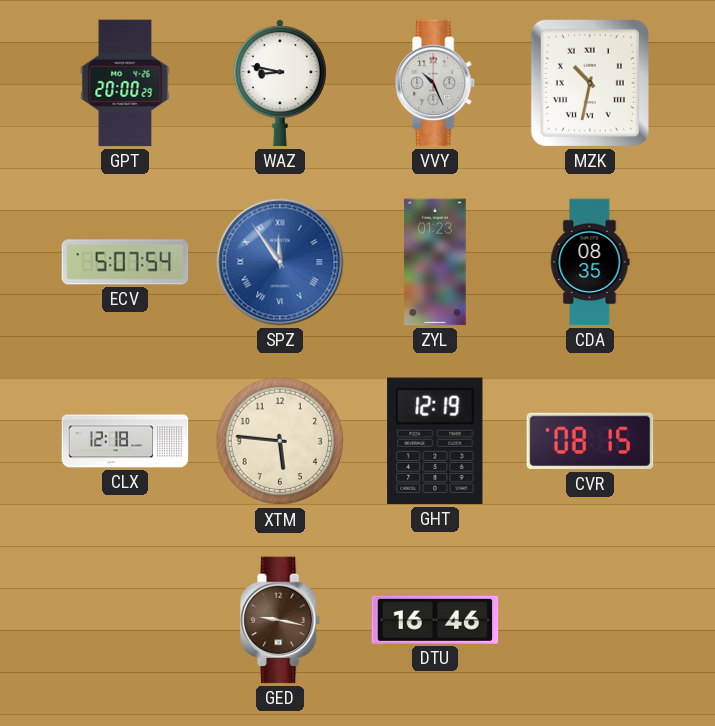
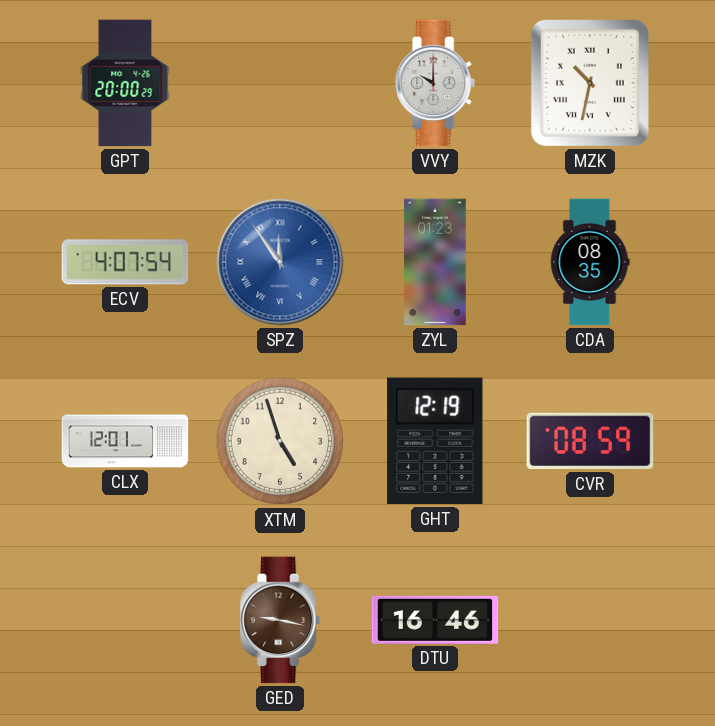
WAZ: 8:47 -> none
VVY: 10:26 -> 10:00
ECV: 5:07 -> 4:07
CLX: 12:18 -> 12:01
XTM: 5:46 -> 4:57
CVR: 08:15 -> 08:59
